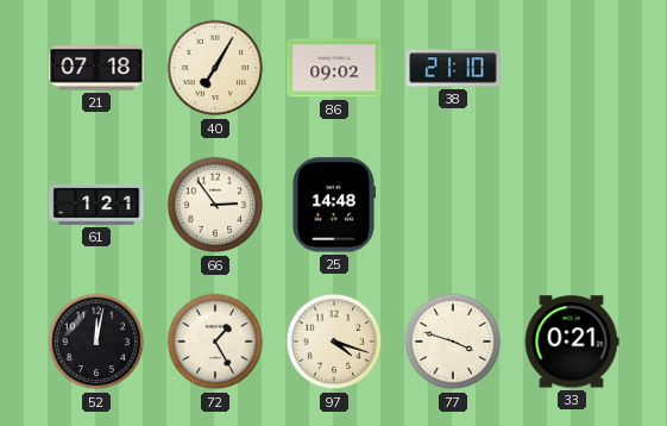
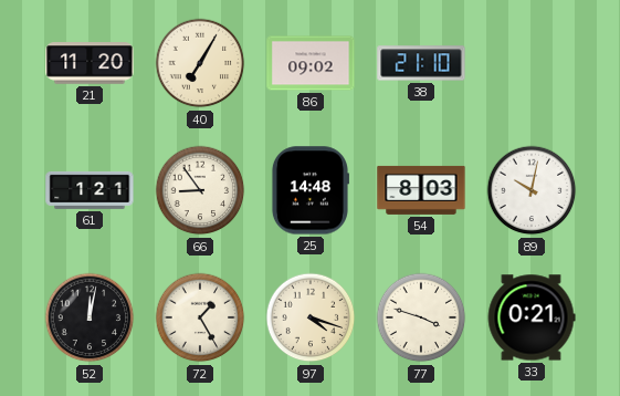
21: 07:18 -> 11:20
66: 2:54 -> 8:54
54: none -> 8:03
89: none -> 10:02
